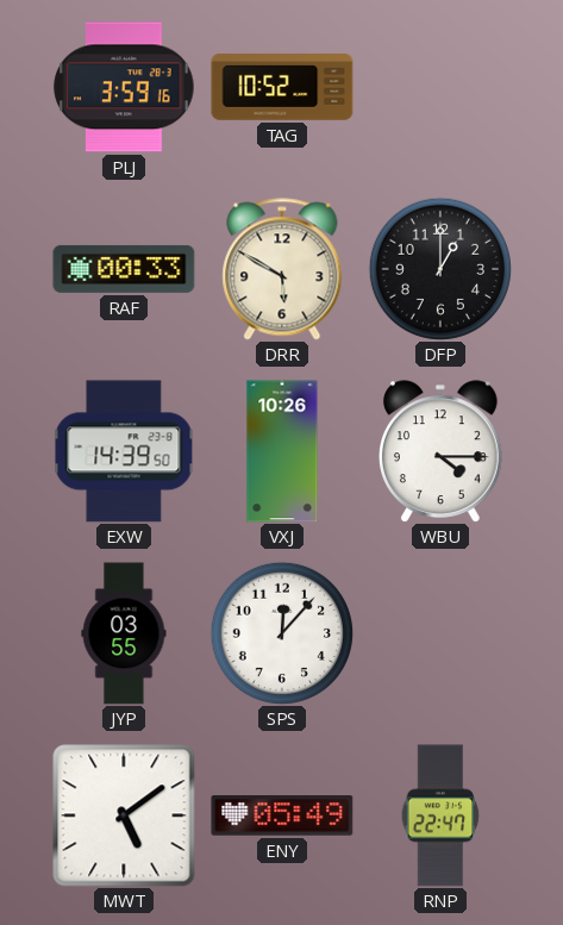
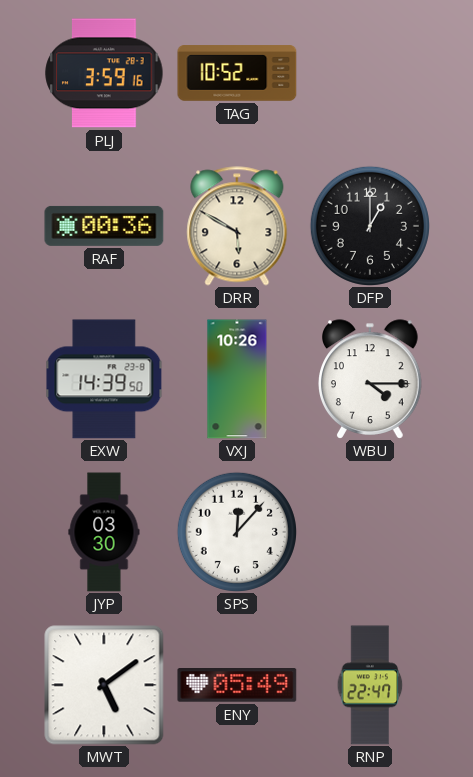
RAF: 00:33 -> 00:36
JYP: 03:55 -> 03:30
